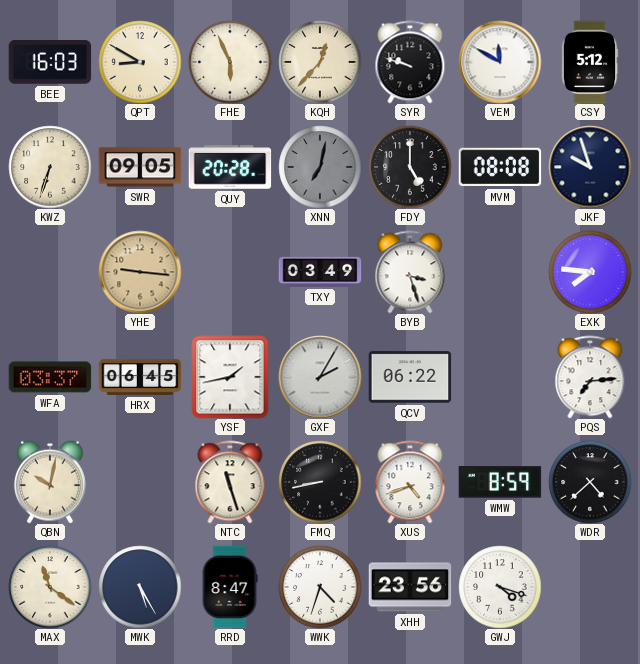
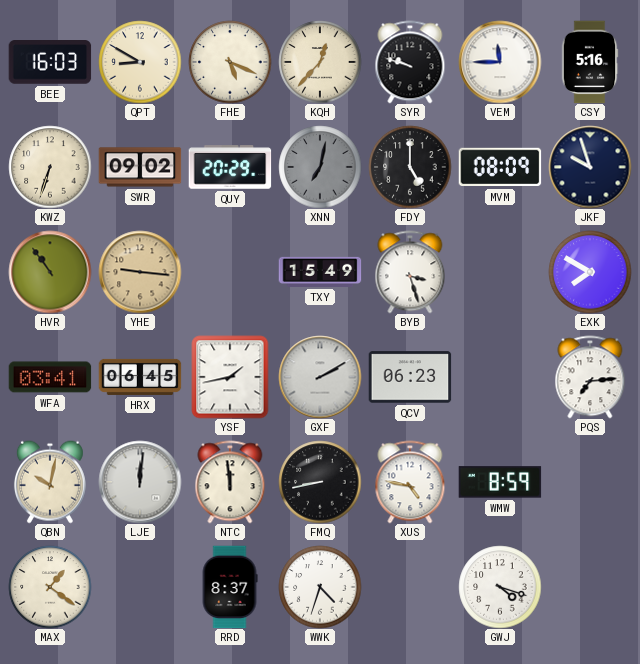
FHE: 5:56 -> 5:19
VEM: 11:50 -> 11:45
CSY: 5:12 -> 5:16
SWR: 09:05 -> 09:02
QUY: 20:28 -> 20:29
MVM: 08:08 -> 08:09
HVR: none -> 10:54
TXY: 03:49 -> 15:49
EXK: 7:46 -> 7:50
WFA: 03:37 -> 03:41
GXF: 2:05 -> 2:10
QCV: 06:22 -> 06:23
LJE: none -> 12:01
NTC: 11:27 -> 11:59
XUS: 4:42 -> 4:47
WDR: 4:38 -> none
MAX: 11:21 -> 1:21
MWK: 5:25 -> none
RRD: 8:47 -> 8:37
XHH: 23:56 -> none
